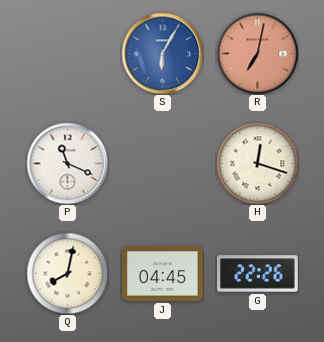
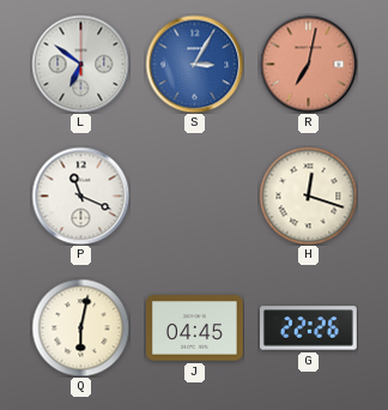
L: none -> 6:51
S: 6:05 -> 3:05
Q: 8:02 -> 6:02
